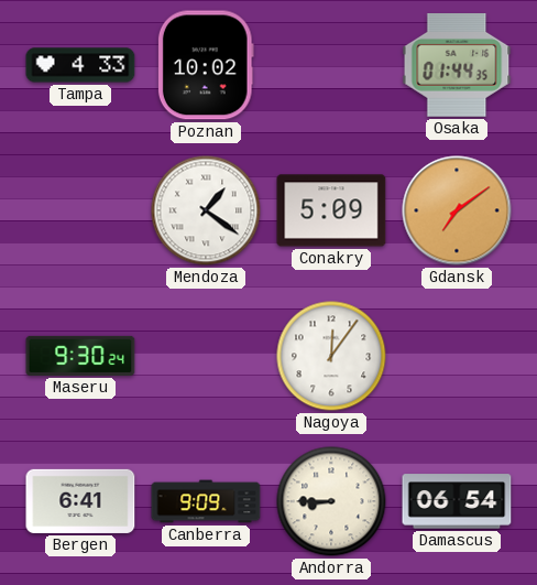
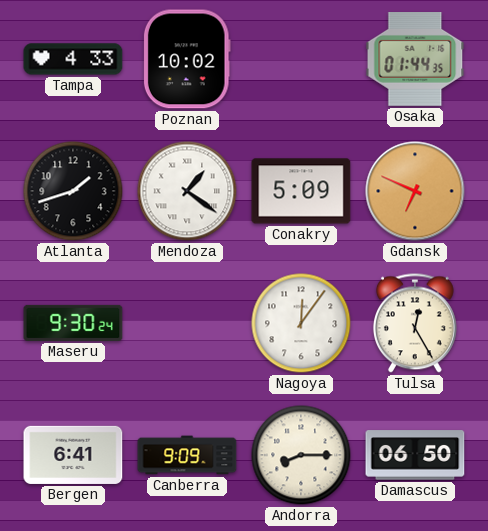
Atlanta: none -> 1:42
Gdansk: 7:09 -> 6:49
Tulsa: none -> 12:25
Andorra: 8:45 -> 8:15
Damascus: 06:54 -> 06:50
